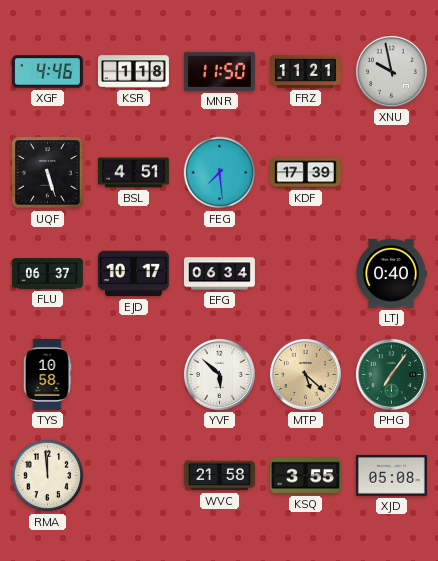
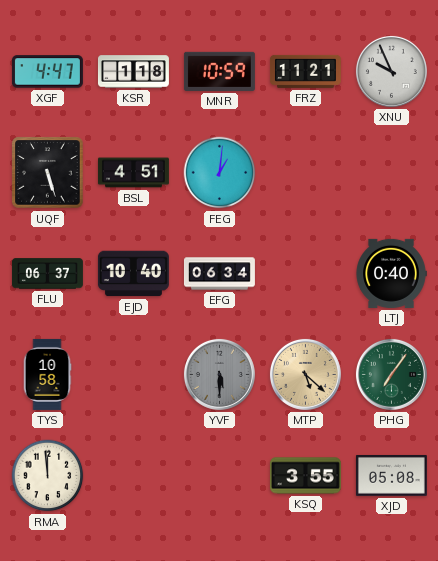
XGF: 4:46 -> 4:47
MNR: 11:50 -> 10:59
XNU: 9:58 -> 9:56
FEG: 7:29 -> 1:01
KDF: 17:39 -> none
EJD: 10:17 -> 10:40
YVF: 5:52 -> 5:30
YVF dial: white -> grey
WVC: 21:58 -> none
